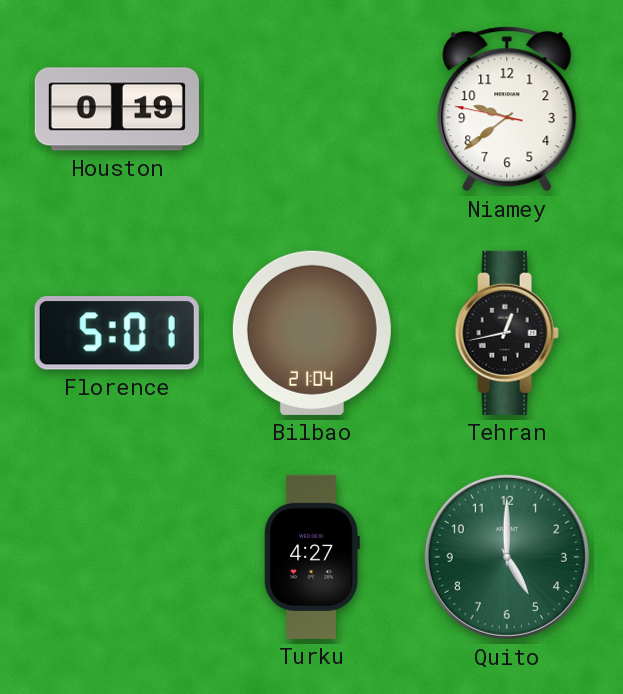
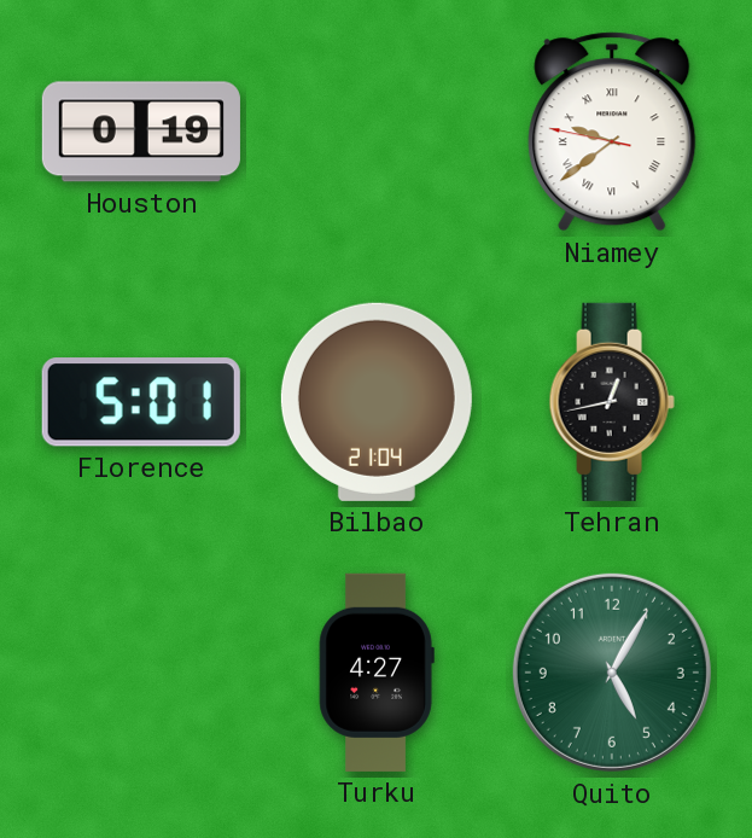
Niamey numerals: Arabic -> Roman
Quito: 5:00 -> 5:05
